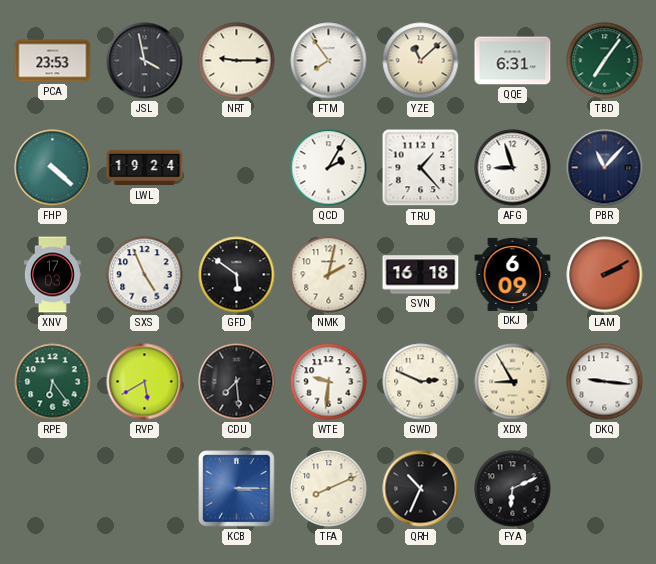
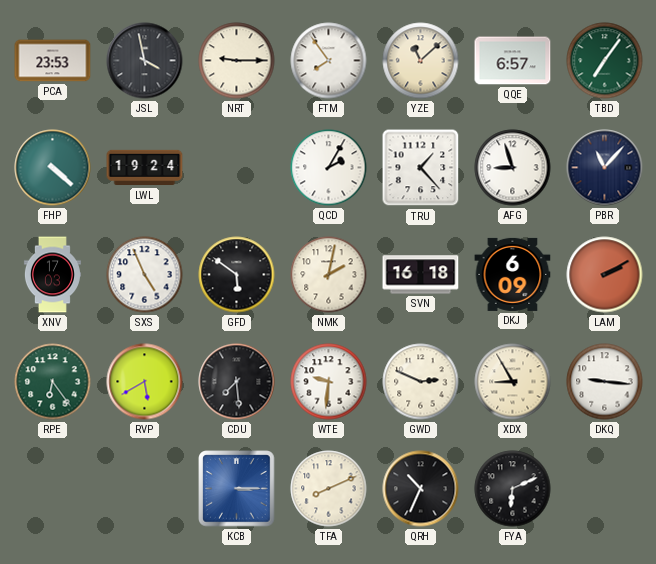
QQE: 6:31 -> 6:57
